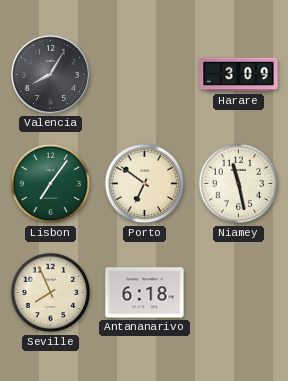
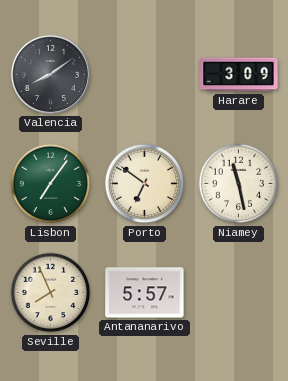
Valencia: 8:05 -> 8:09
Antananarivo: 6:18 -> 5:57
